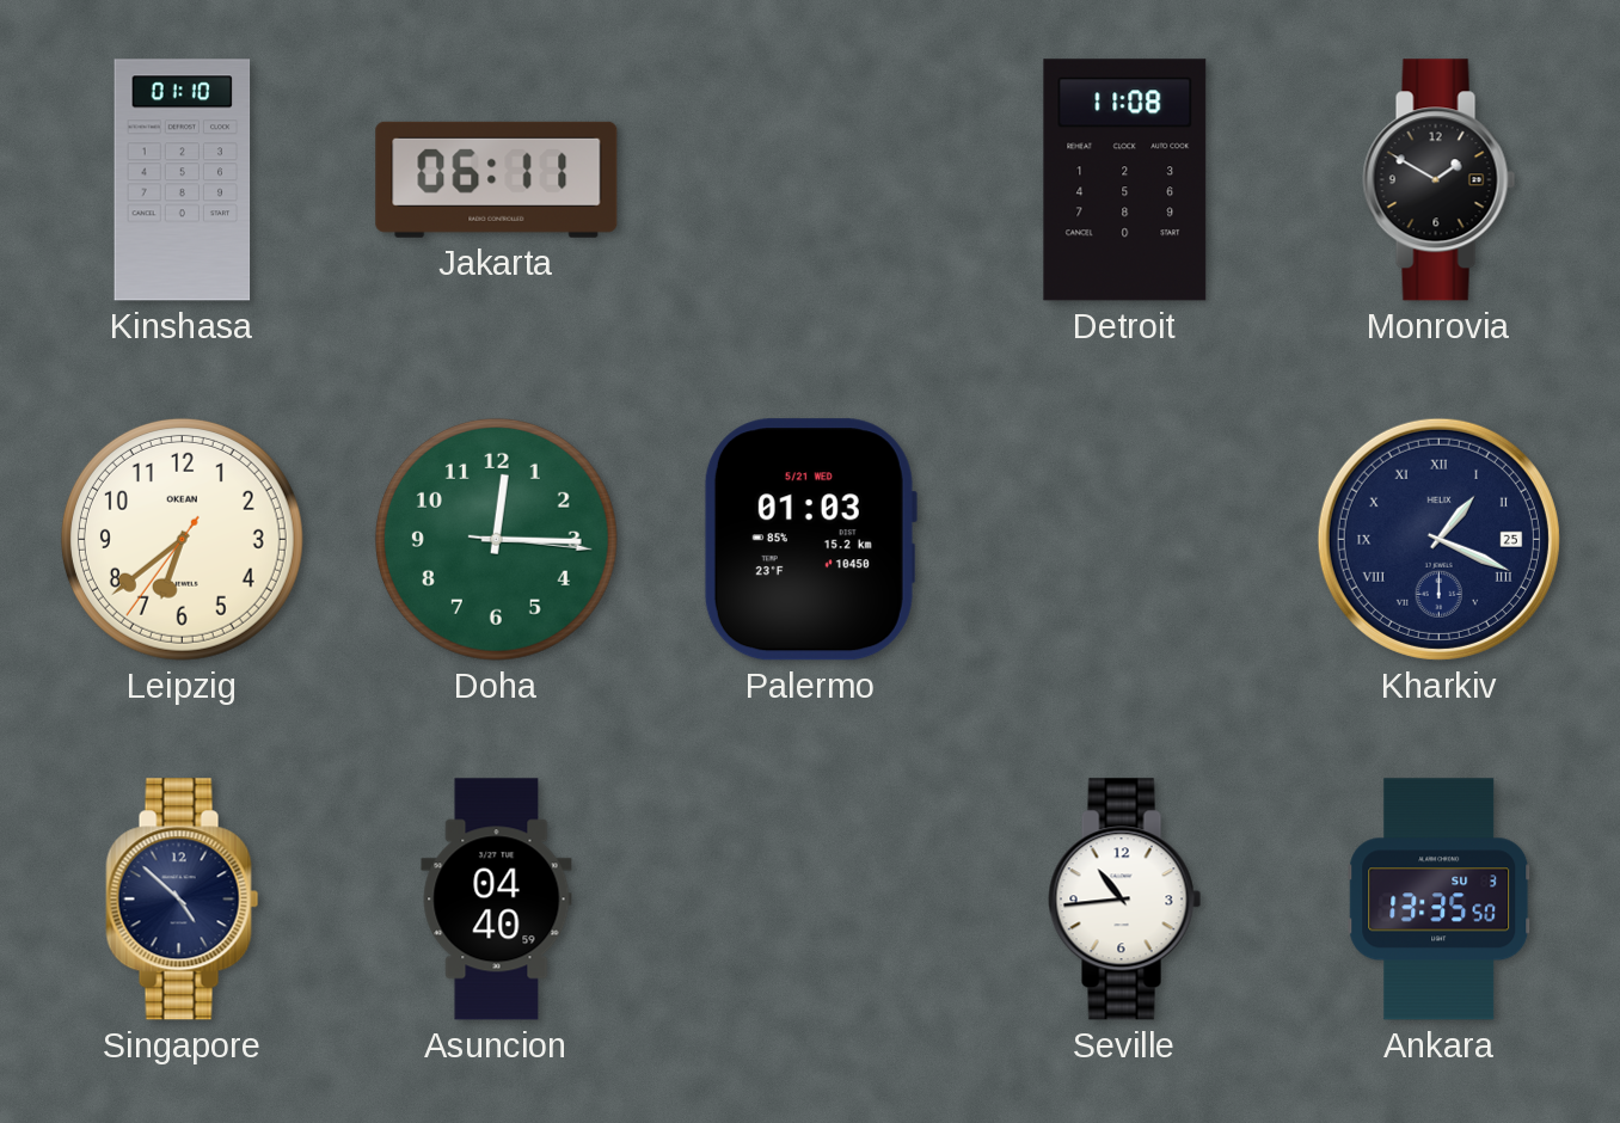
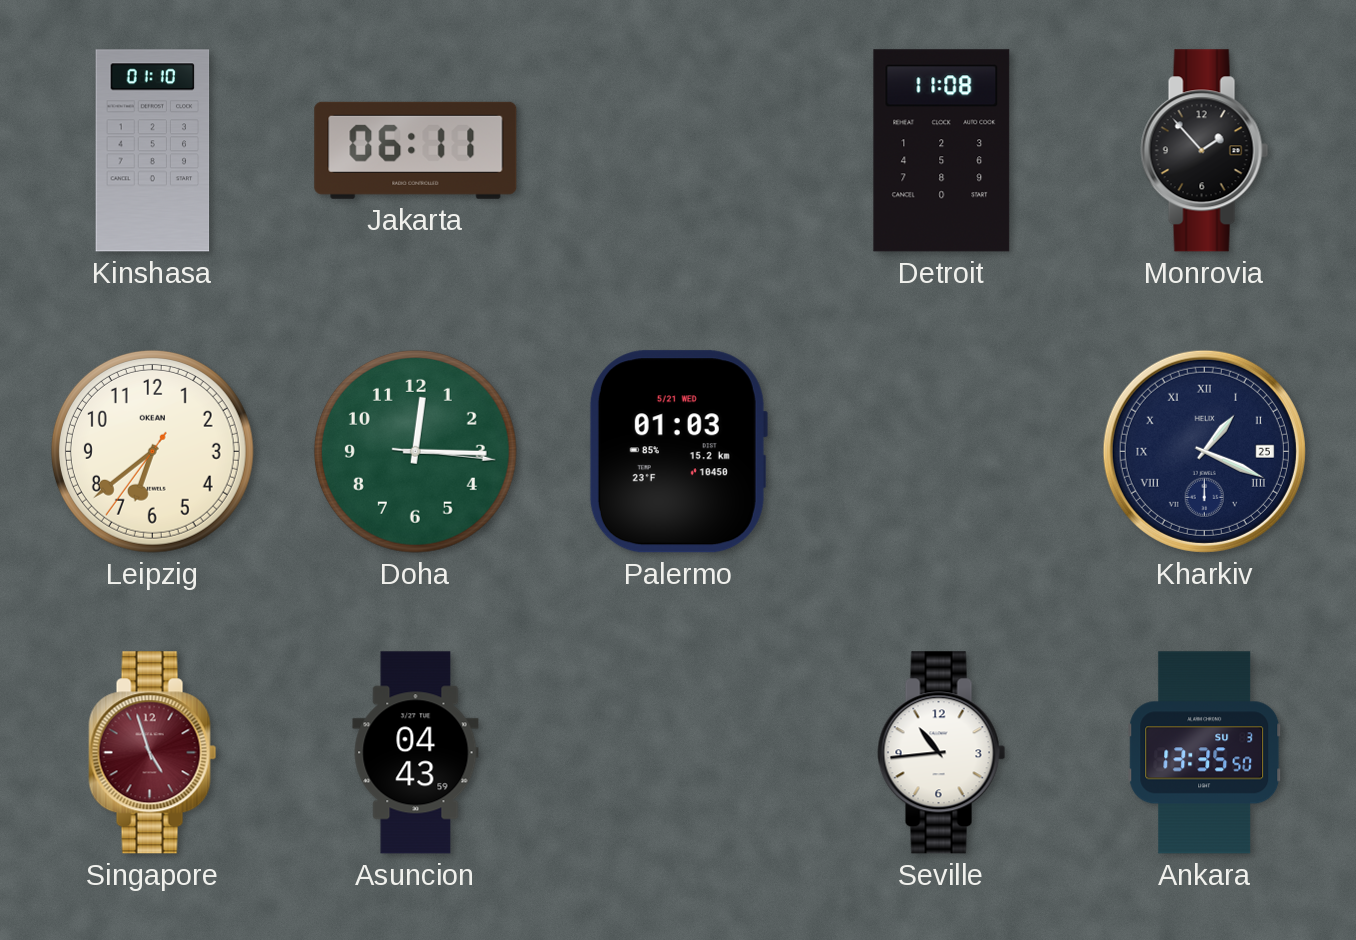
Monrovia: 1:50 -> 1:53
Singapore: 4:52 -> 4:57
Singapore dial: navy -> burgundy
Asuncion: 04:40 -> 04:43
